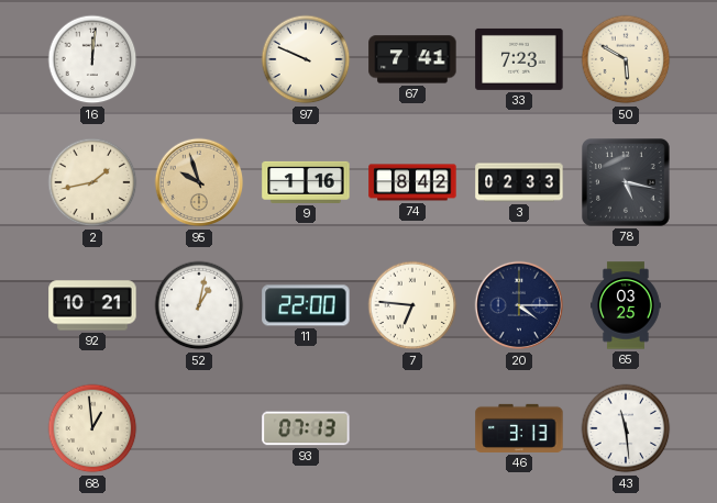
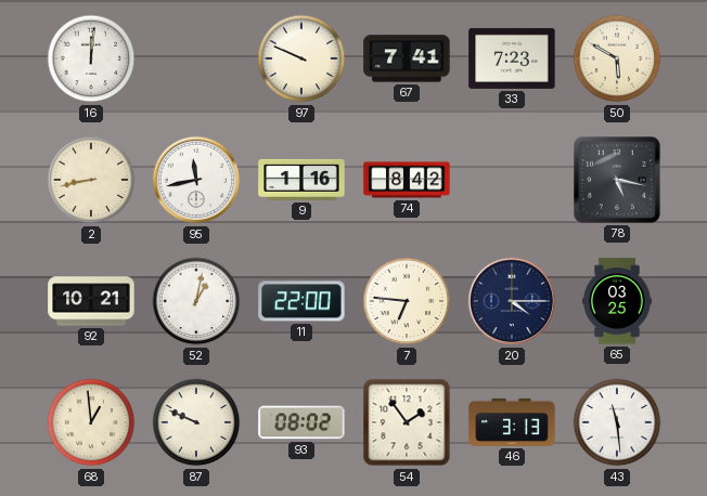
2: 1:43 -> 8:43
95: 9:57 -> 11:43
95 dial: champagne -> white
3: 02:33 -> none
87: none -> 9:49
93: 07:13 -> 08:02
54: none -> 1:54
